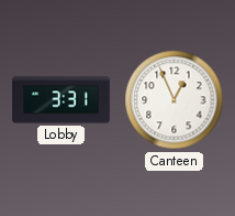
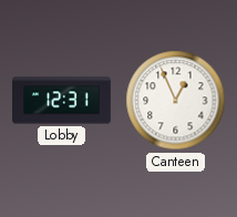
Lobby: 3:31 -> 12:31
